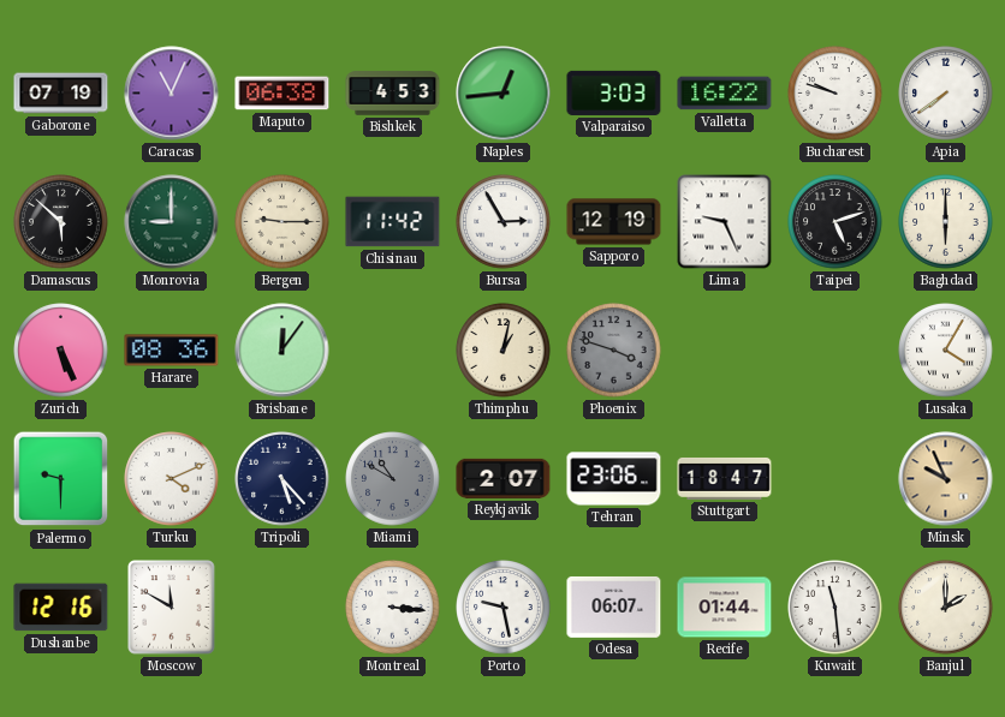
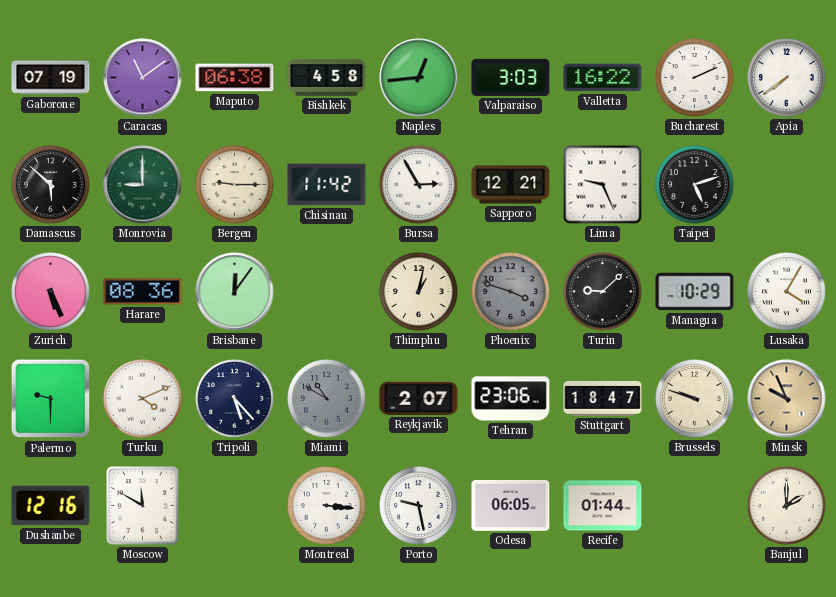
Caracas: 11:04 -> 11:09
Bishkek: 4:53 -> 4:58
Bucharest: 9:48 -> 2:11
Sapporo: 12:19 -> 12:21
Baghdad: 6:00 -> none
Turin: none -> 9:08
Managua: none -> 10:29
Brussels: none -> 9:48
Odesa: 06:07 -> 06:05
Kuwait: 11:29 -> none
